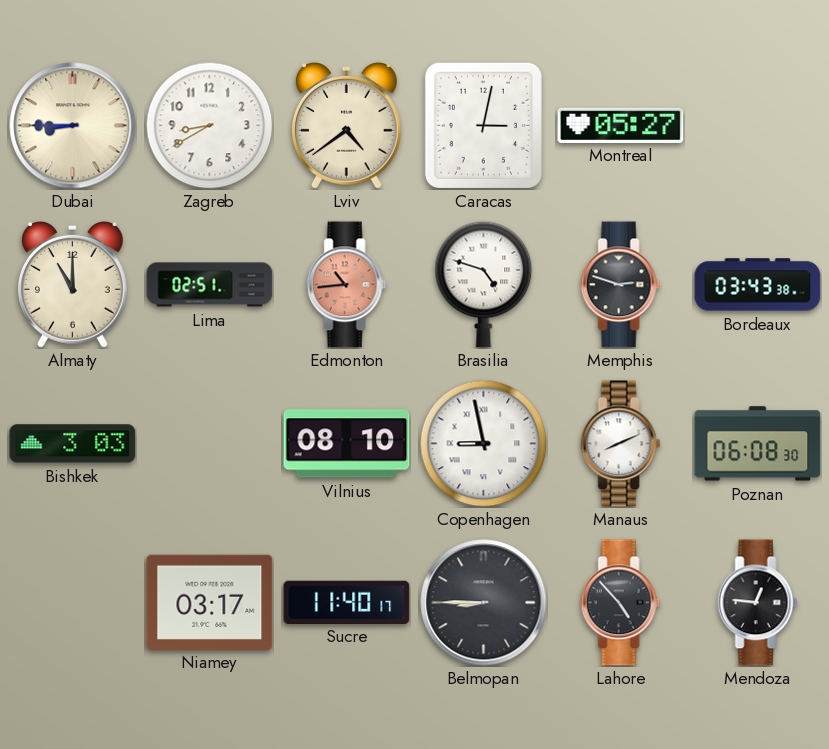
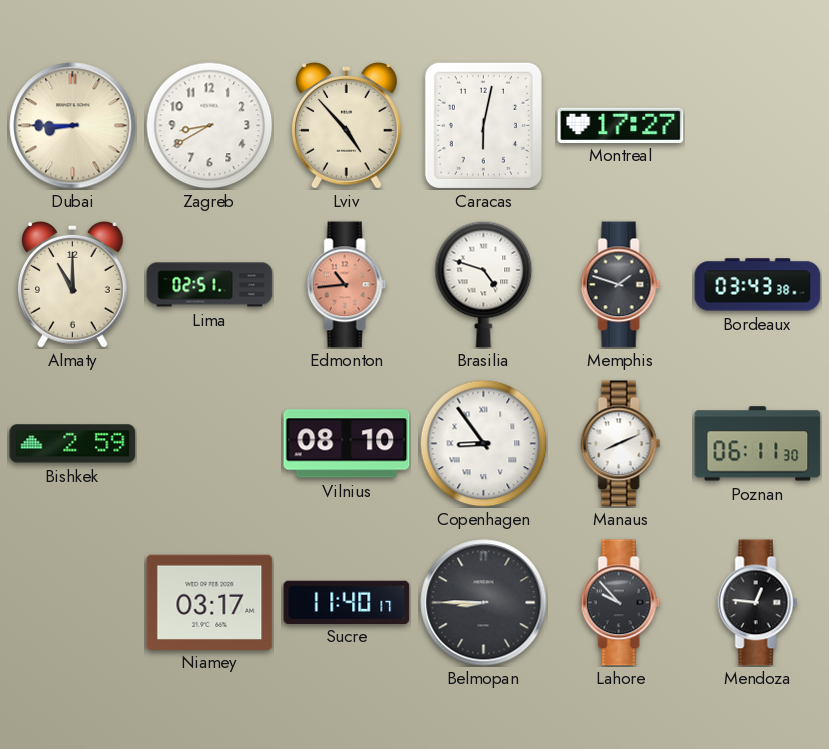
Lviv: 4:39 -> 4:53
Caracas: 3:02 -> 6:02
Montreal: 05:27 -> 17:27
Memphis: 2:48 -> 1:48
Bishkek: 3:03 -> 2:59
Copenhagen: 8:58 -> 8:54
Poznan: 06:08 -> 06:11
Lahore: 4:53 -> 9:53
